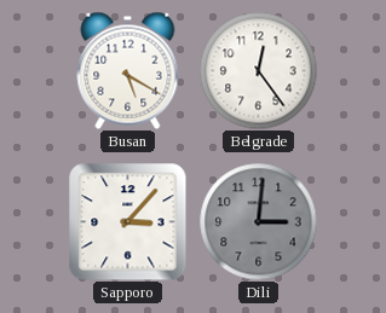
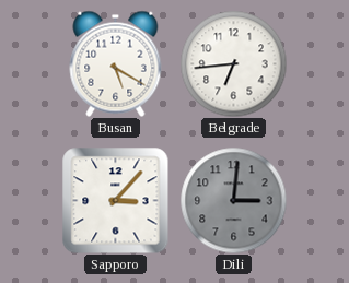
Belgrade: 12:24 -> 6:44
